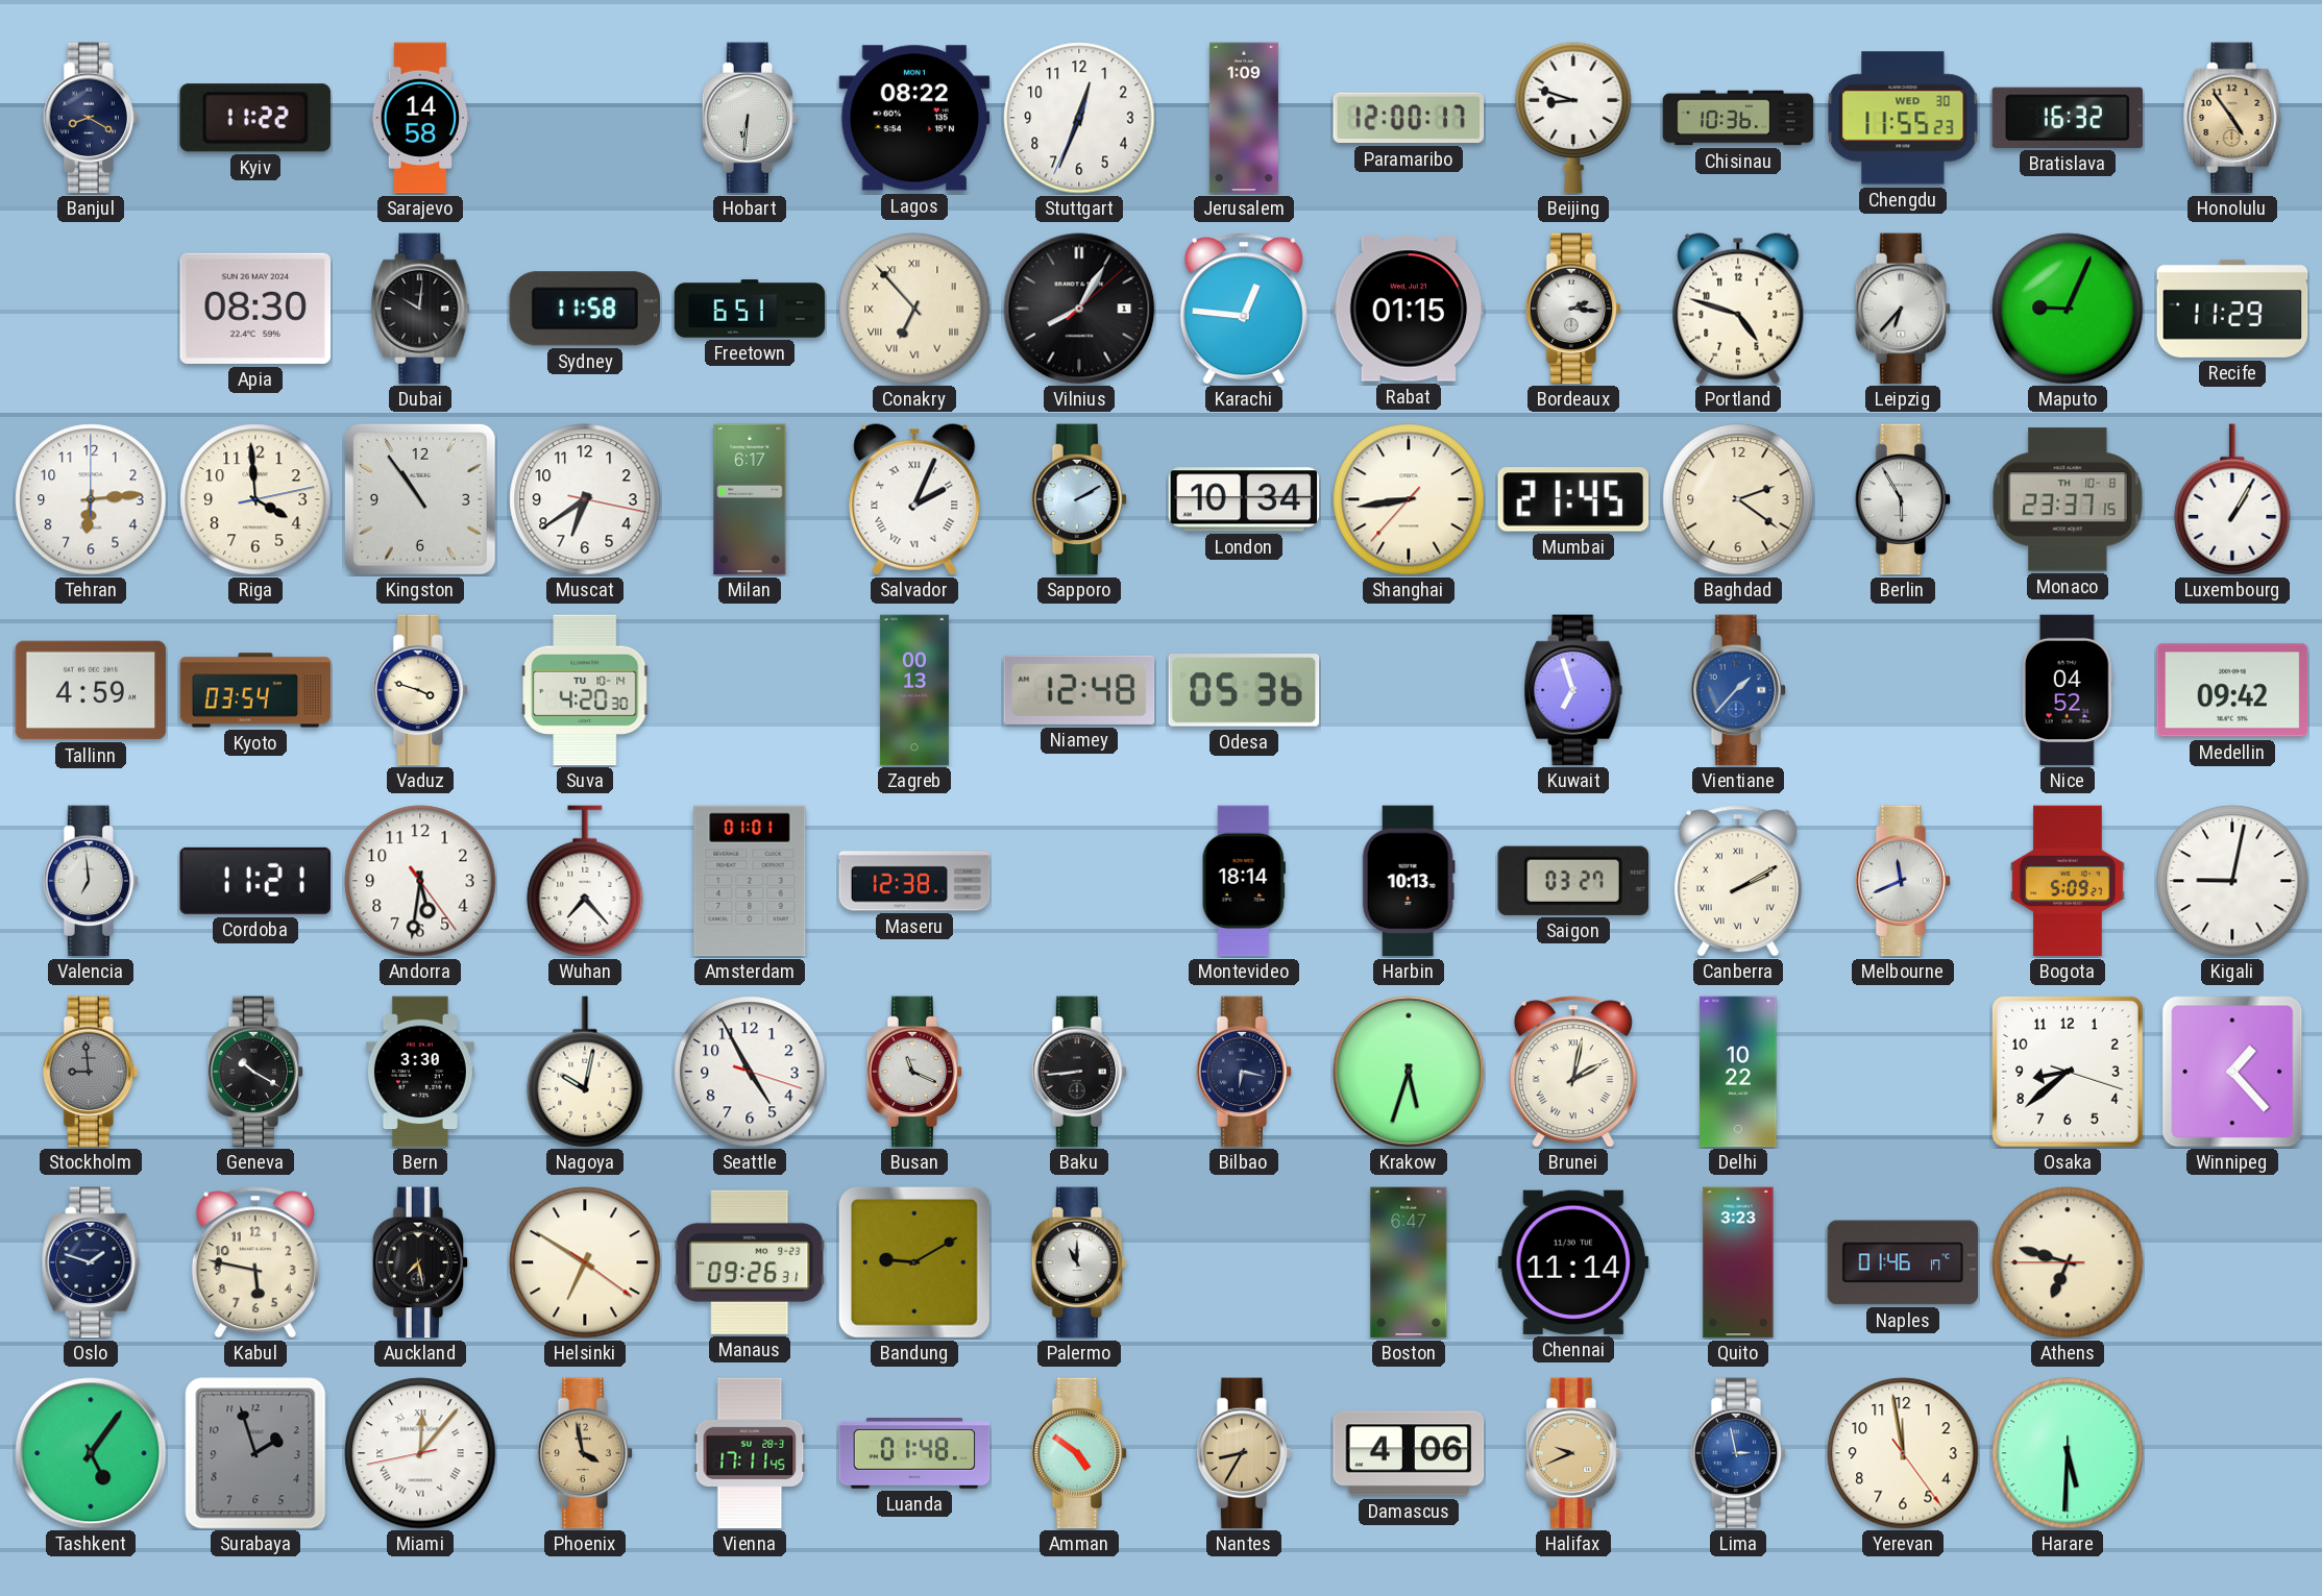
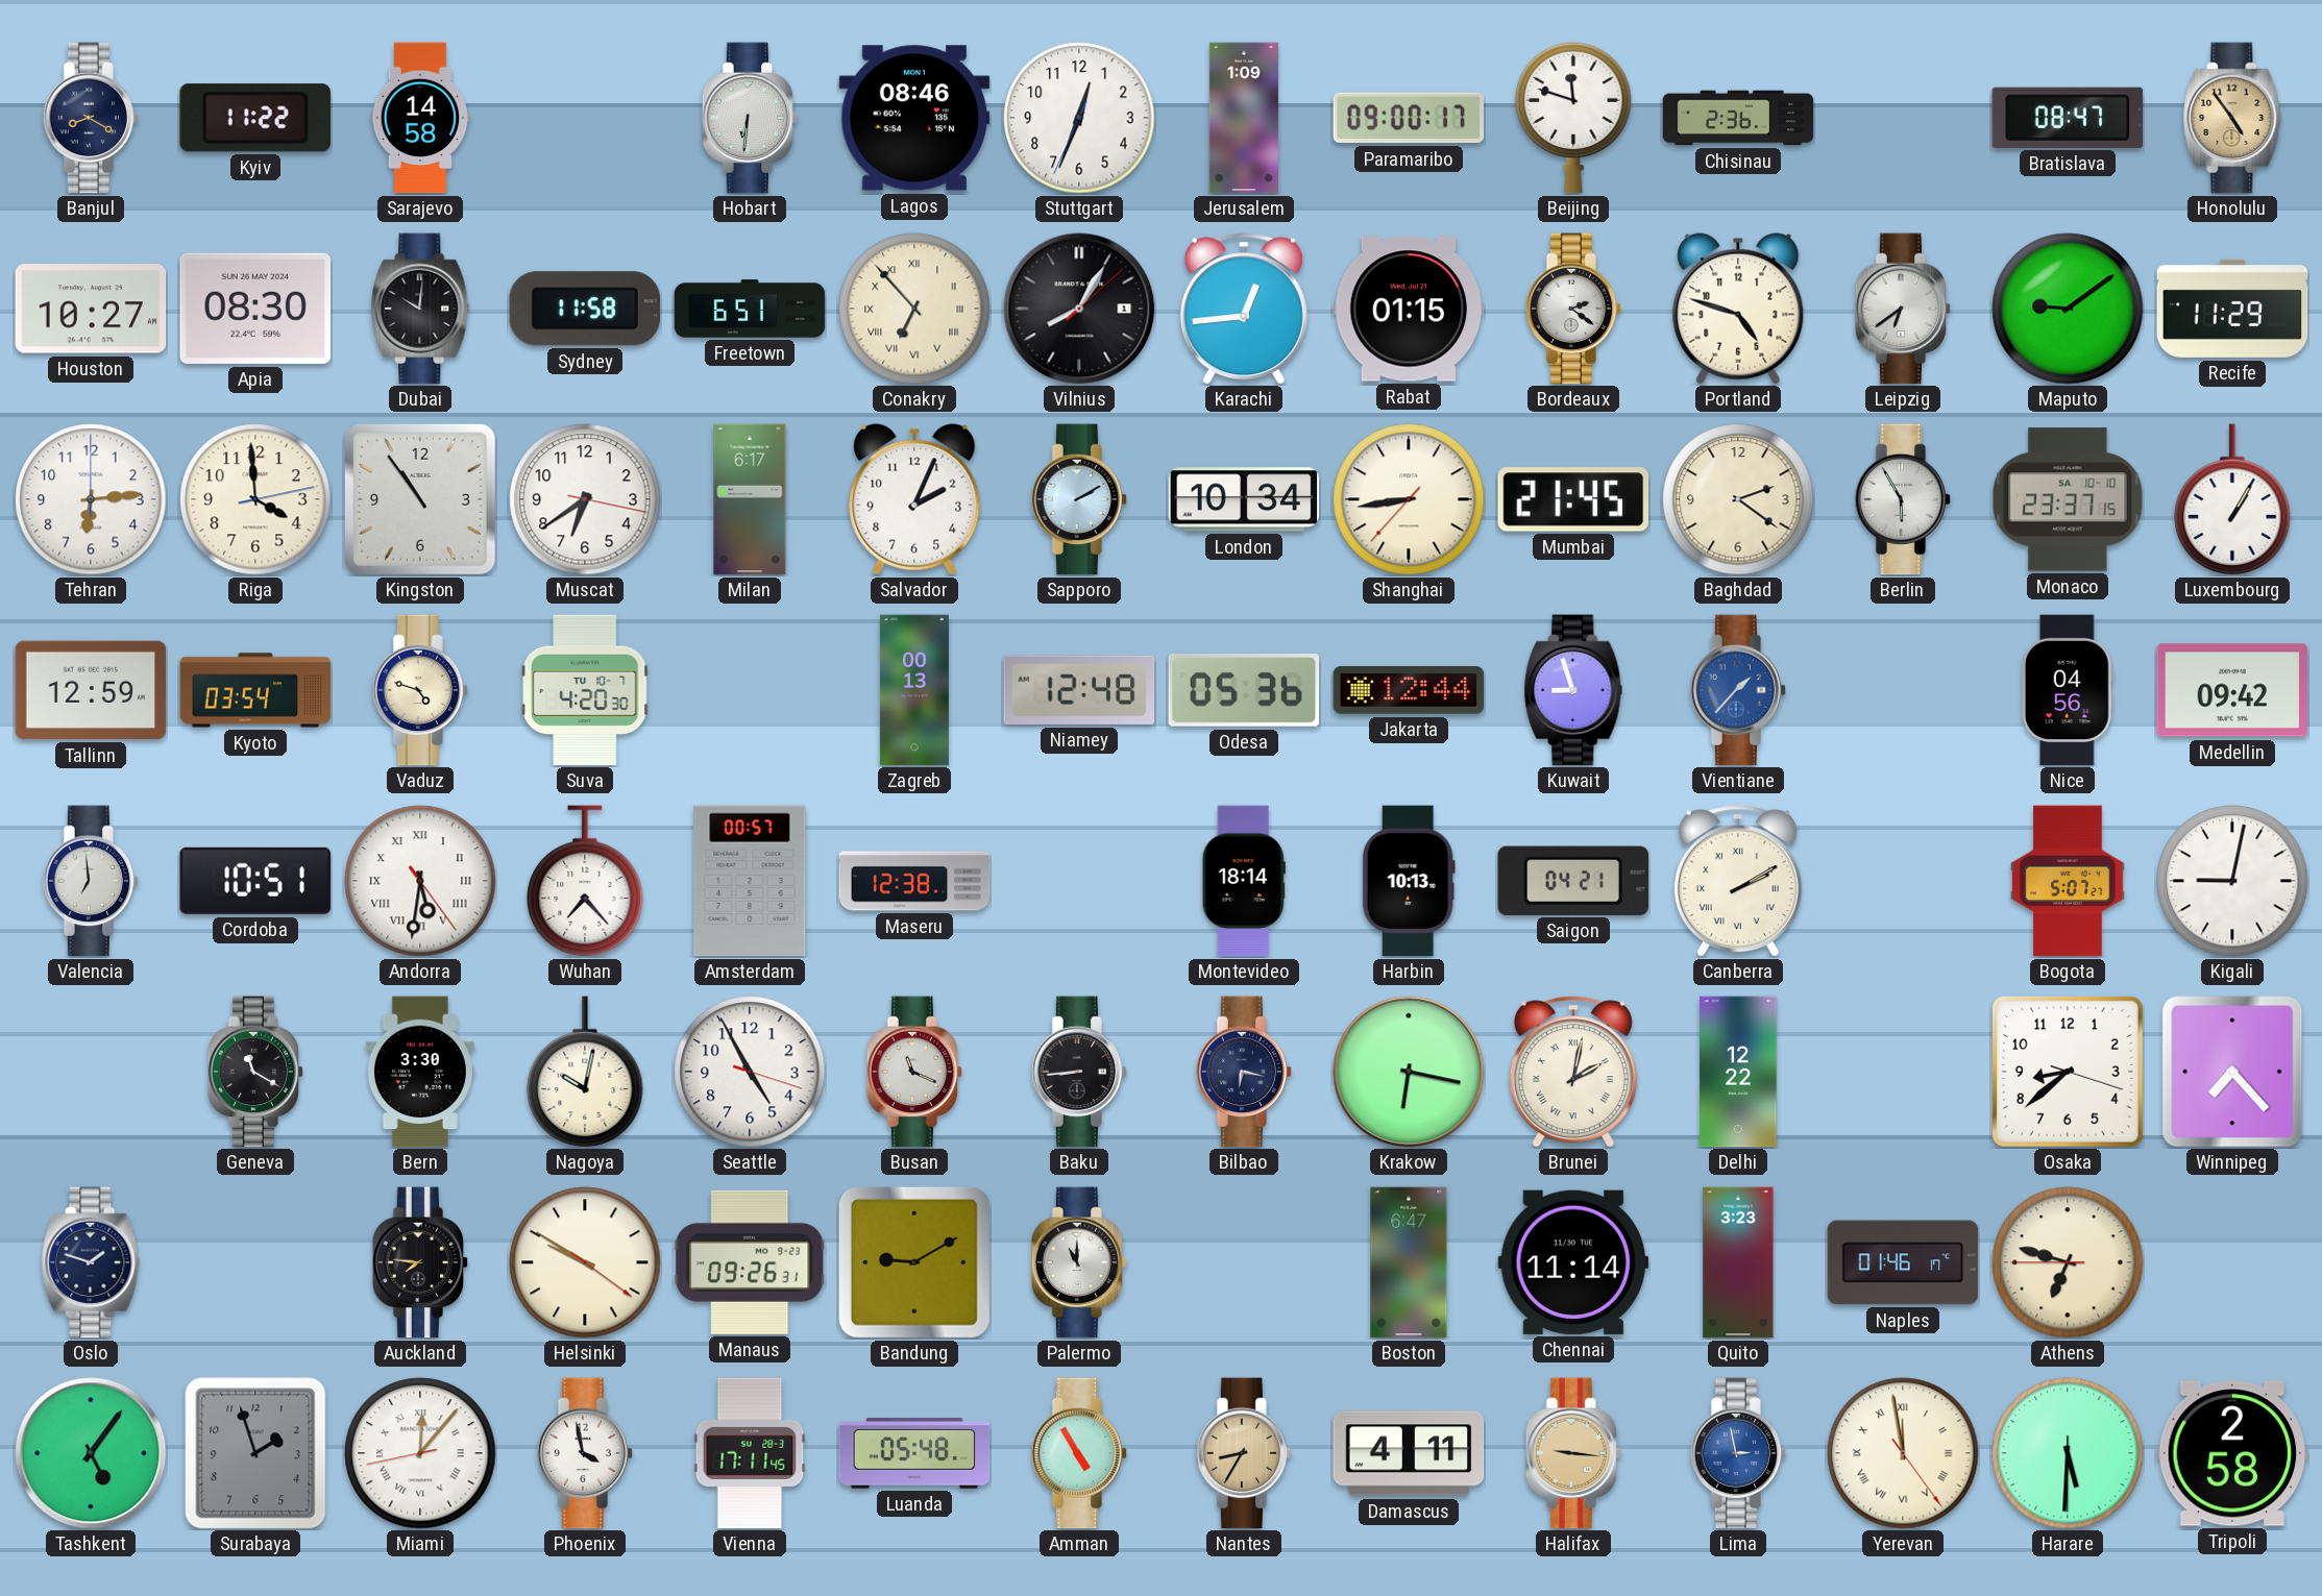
Lagos: 08:22 -> 08:46
Paramaribo: 12:00 -> 09:00
Beijing: 8:48 -> 11:48
Chisinau: 10:36 -> 2:36
Chengdu: 11:55 -> none
Bratislava: 16:32 -> 08:47
Houston: none -> 10:27
Karachi: 12:46 -> 12:44
Bordeaux: 2:16 -> 2:21
Leipzig: 6:37 -> 6:39
Maputo: 9:04 -> 9:09
Salvador numerals: Roman -> Arabic
Monaco date: TH 10-8 -> SA 10-10
Tallinn: 4:59 -> 12:59
Vaduz: 3:48 -> 4:48
Suva date: TU 10-14 -> TU 10-7
Jakarta: none -> 12:44
Kuwait: 6:57 -> 8:57
Nice: 04:52 -> 04:56
Cordoba: 11:21 -> 10:51
Andorra numerals: Arabic -> Roman
Amsterdam: 01:01 -> 00:57
Saigon: 03:27 -> 04:21
Melbourne: 11:41 -> none
Bogota: 5:09 -> 5:07
Stockholm: 8:59 -> none
Geneva: 10:20 -> 11:20
Krakow: 5:33 -> 6:17
Delhi: 10:22 -> 12:22
Winnipeg: 1:23 -> 7:23
Kabul: 5:47 -> none
Auckland: 7:28 -> 7:46
Helsinki: 6:50 -> 9:50
Phoenix dial: champagne -> white
Luanda: 01:48 -> 05:48
Amman: 4:51 -> 4:55
Damascus: 4:06 -> 4:11
Halifax: 9:41 -> 9:16
Yerevan numerals: Arabic -> Roman
Tripoli: none -> 2:58
